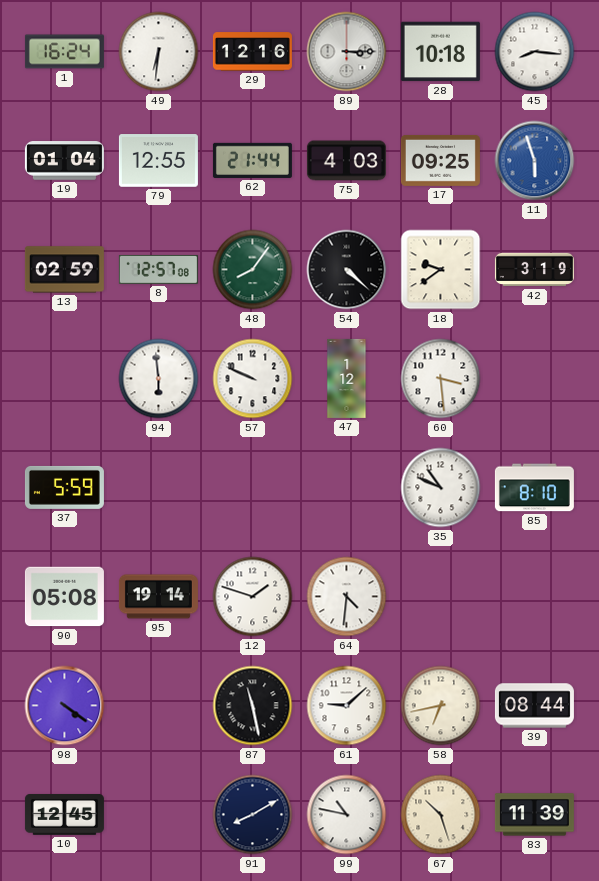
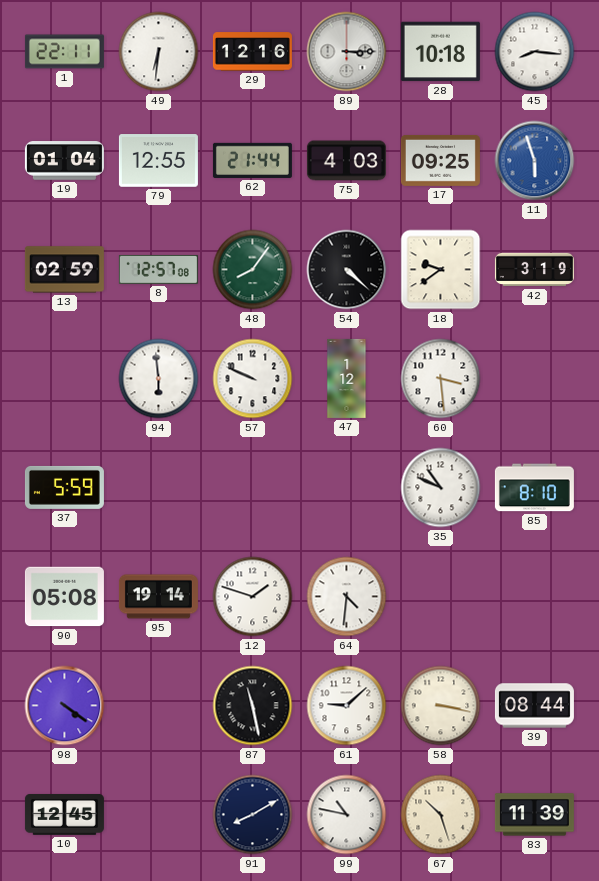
1: 16:24 -> 22:11
58: 6:43 -> 3:17
